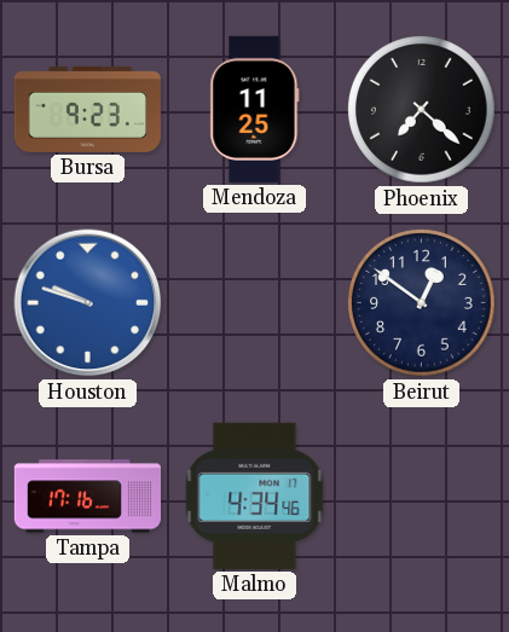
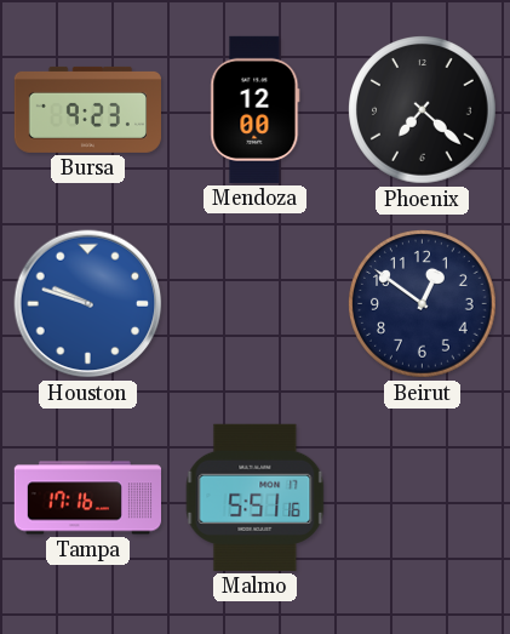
Mendoza: 11:25 -> 12:00
Malmo: 4:34 -> 5:51
